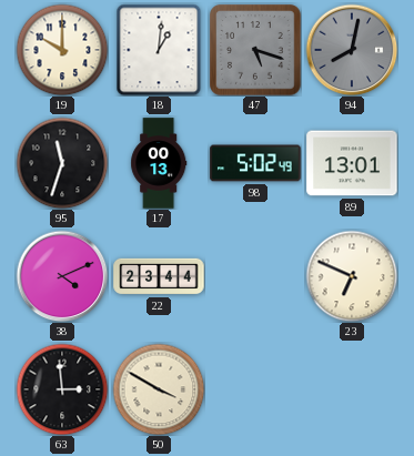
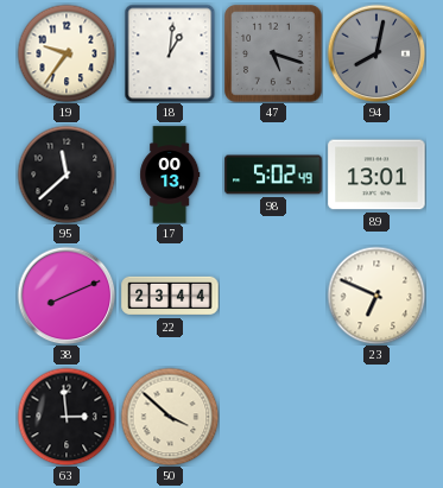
19: 10:00 -> 9:36
95: 11:33 -> 11:38
38: 4:11 -> 8:11
50: 3:50 -> 3:52
